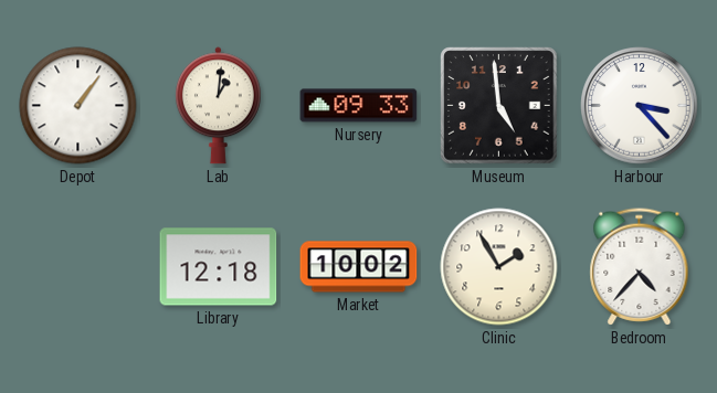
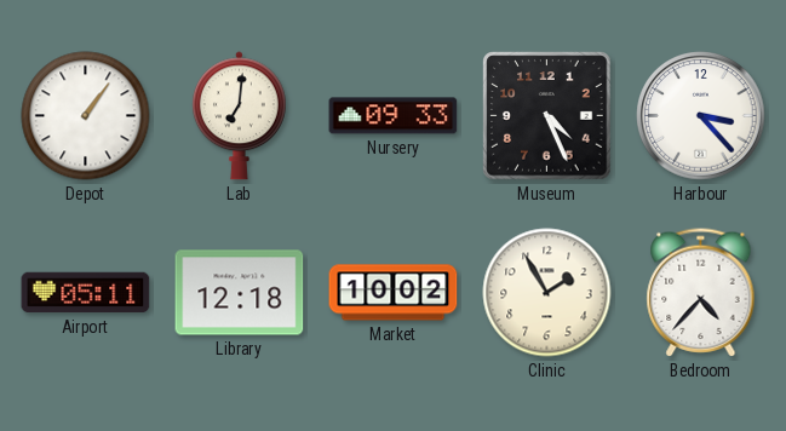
Lab: 1:01 -> 7:01
Museum: 4:59 -> 4:26
Airport: none -> 05:11
